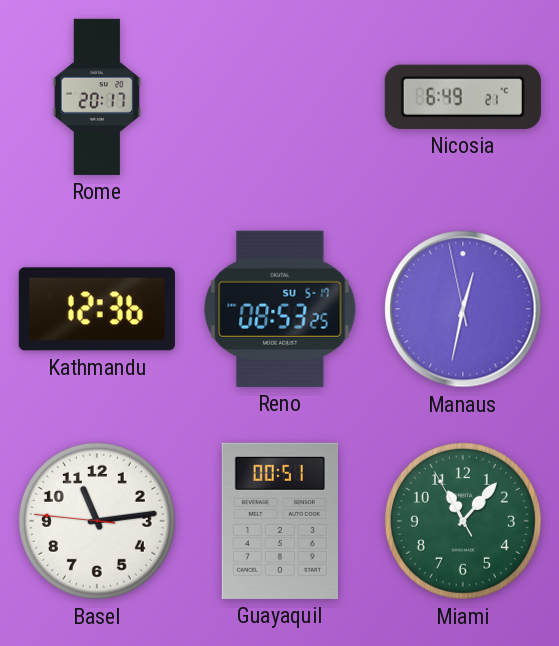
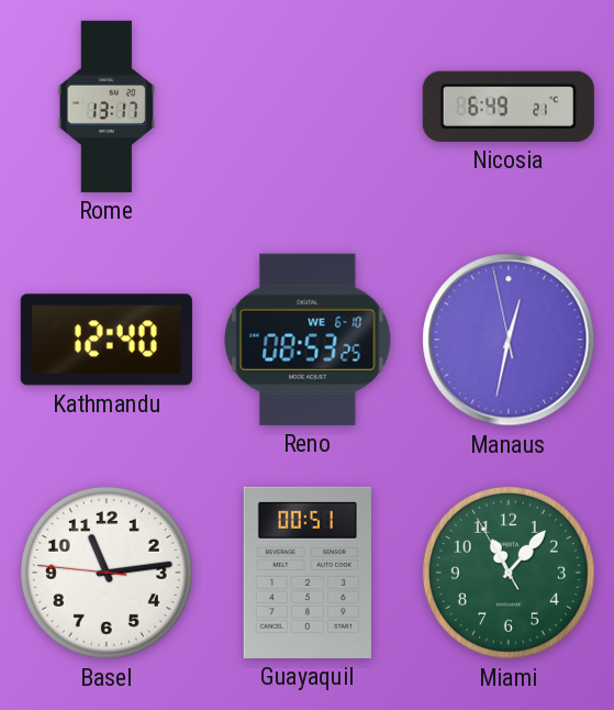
Rome: 20:17 -> 13:17
Kathmandu: 12:36 -> 12:40
Reno date: SU 5-17 -> WE 6-10
